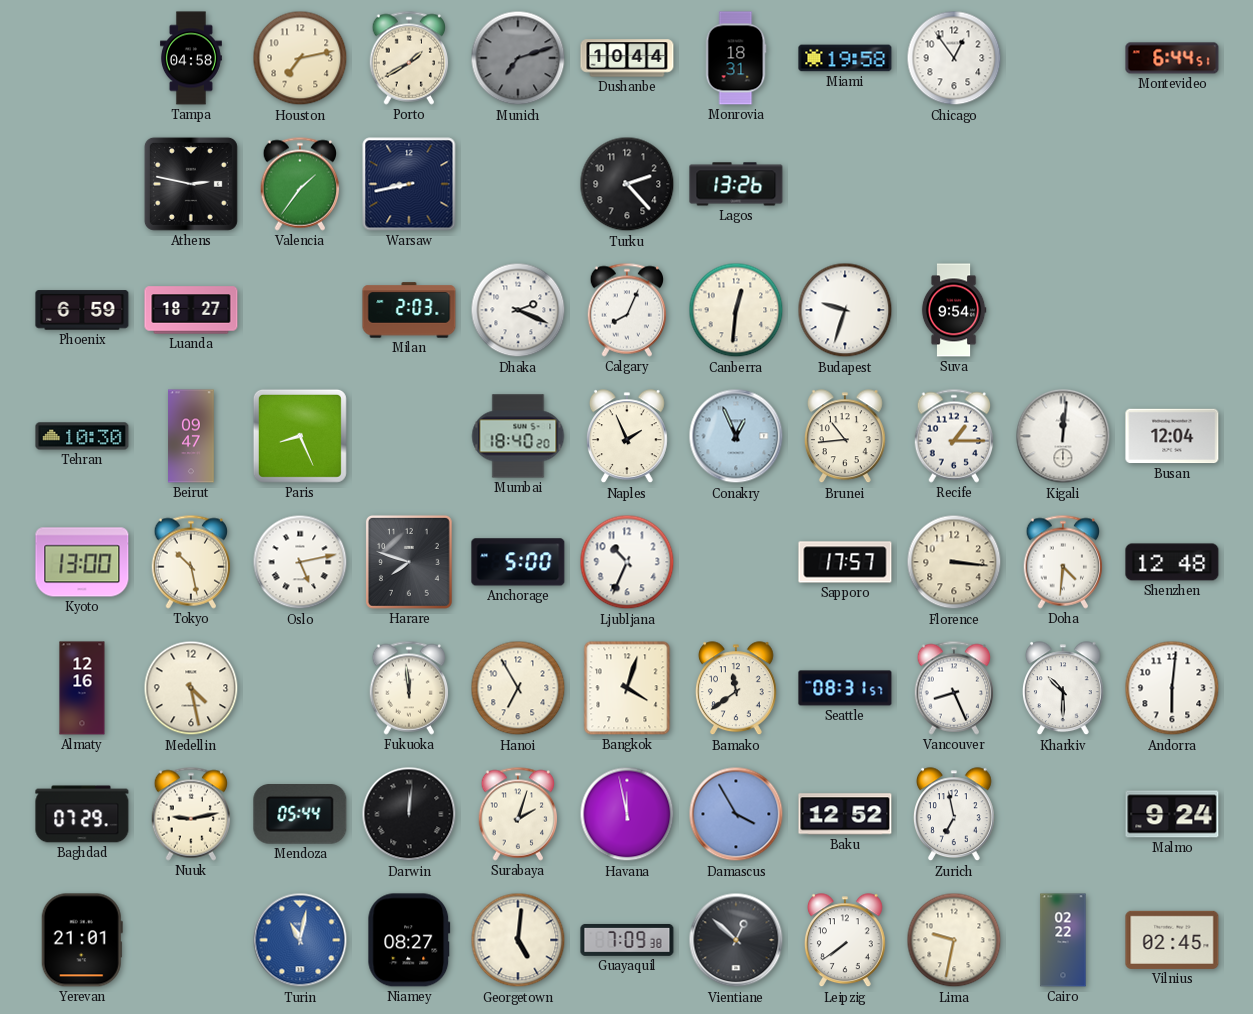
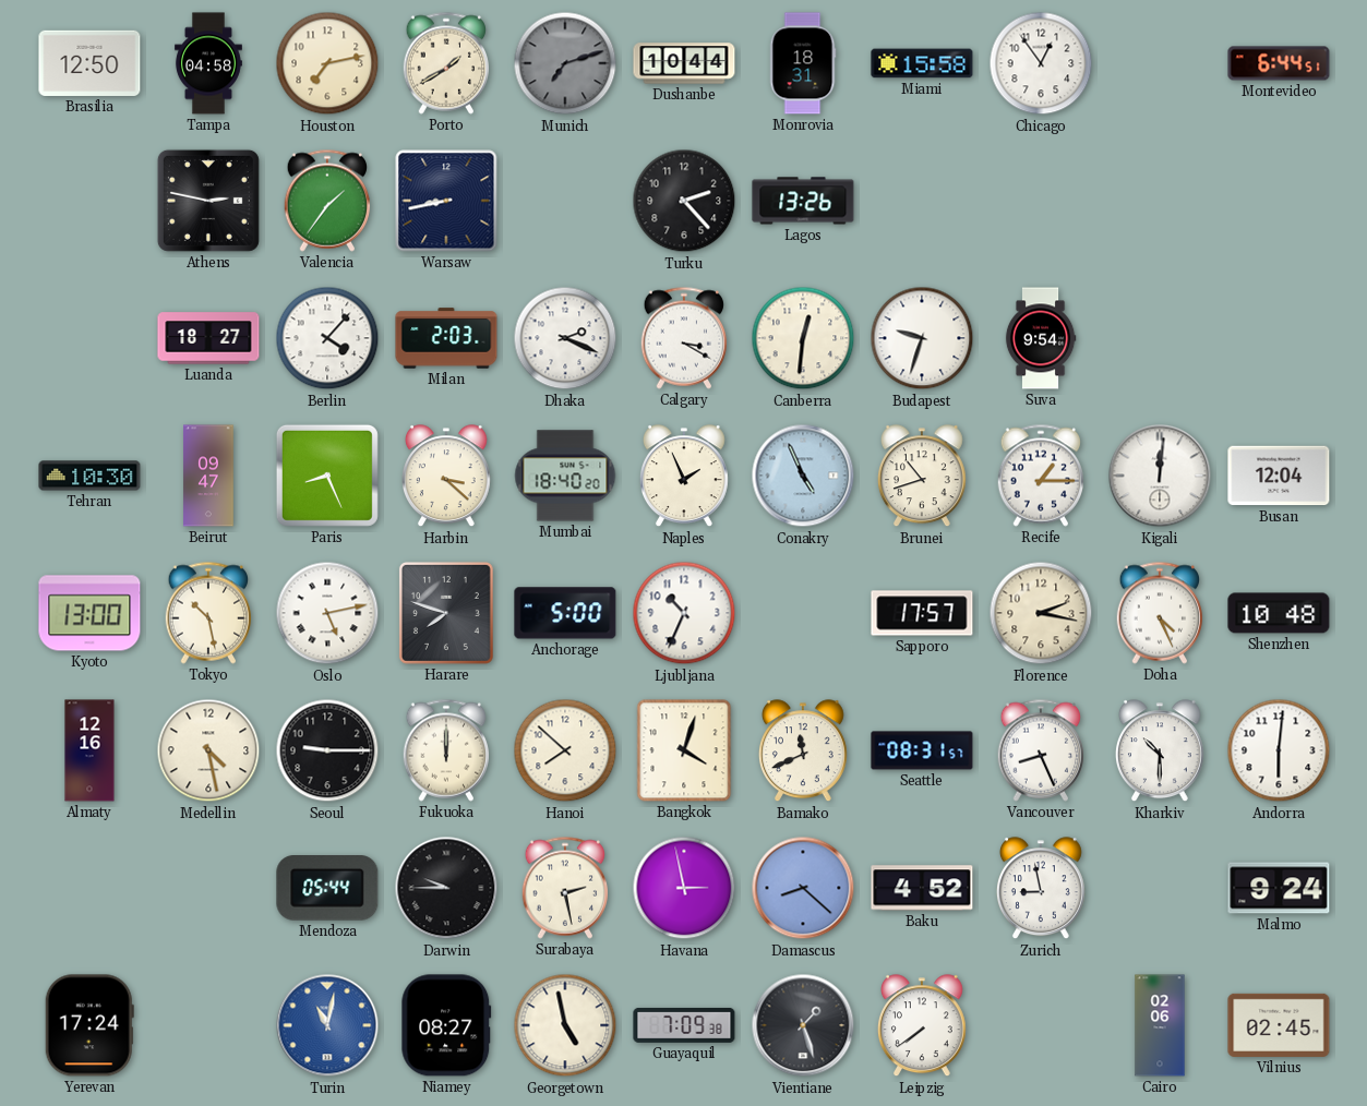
Brasilia: none -> 12:50
Miami: 19:58 -> 15:58
Phoenix: 6:59 -> none
Berlin: none -> 4:07
Calgary: 8:04 -> 3:20
Harbin: none -> 3:22
Conakry: 12:56 -> 4:56
Brunei: 10:44 -> 10:42
Florence: 3:16 -> 2:17
Doha: 4:31 -> 4:26
Shenzhen: 12:48 -> 10:48
Seoul: none -> 9:15
Fukuoka: 11:59 -> 12:00
Hanoi: 6:55 -> 7:52
Bamako: 11:39 -> 11:41
Baghdad: 07:29 -> none
Nuuk: 9:13 -> none
Darwin: 12:01 -> 9:45
Surabaya: 2:03 -> 2:28
Havana: 11:58 -> 2:58
Damascus: 3:55 -> 8:22
Baku: 12:52 -> 4:52
Zurich: 6:58 -> 8:58
Yerevan: 21:01 -> 17:24
Georgetown: 5:01 -> 4:58
Vientiane: 12:52 -> 1:27
Lima: 9:32 -> none
Cairo: 02:22 -> 02:06
